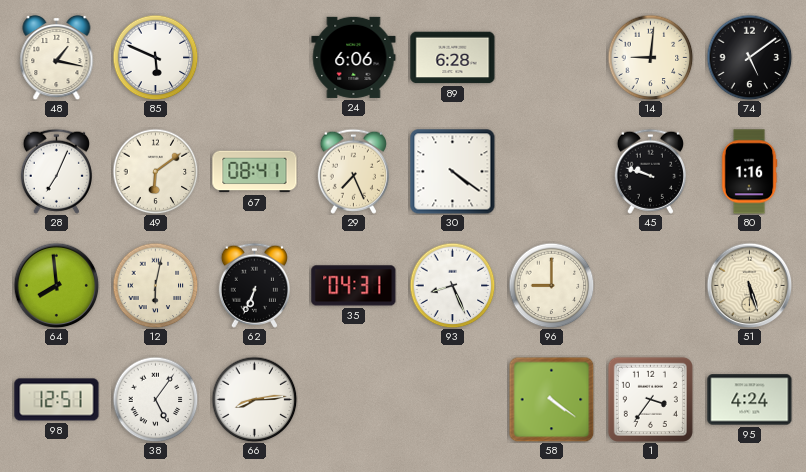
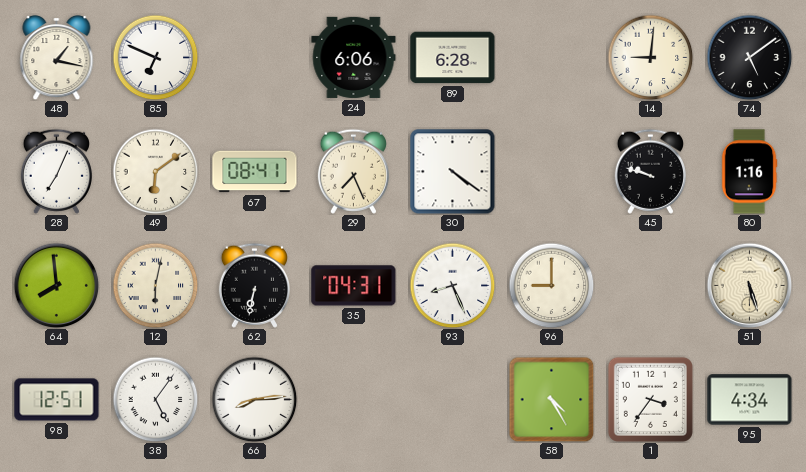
85: 5:49 -> 6:49
62: 6:34 -> 6:32
58: 4:21 -> 4:25
95: 4:24 -> 4:34
